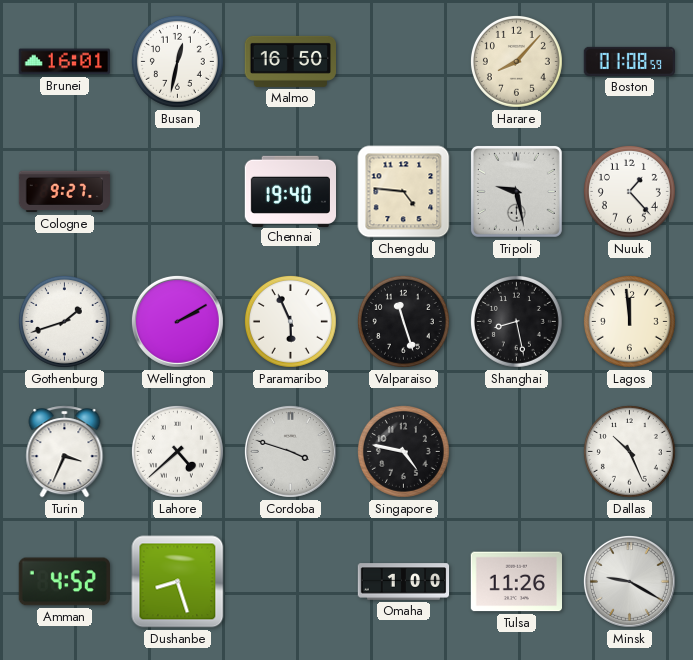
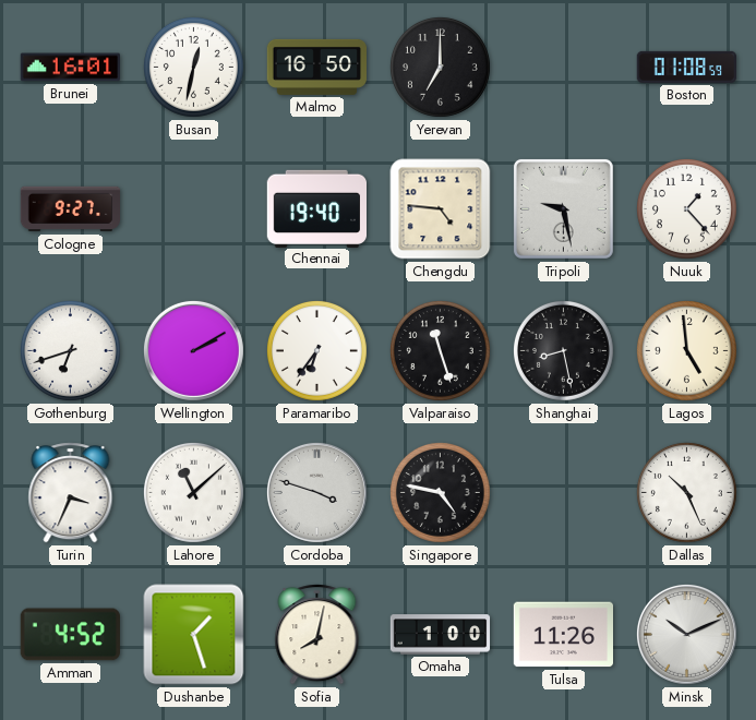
Yerevan: none -> 7:00
Harare: 8:07 -> none
Gothenburg: 1:42 -> 6:42
Paramaribo: 5:56 -> 6:36
Lagos: 11:59 -> 4:59
Lahore: 4:38 -> 11:08
Dushanbe: 8:27 -> 1:27
Sofia: none -> 8:02
Minsk: 9:20 -> 10:11
